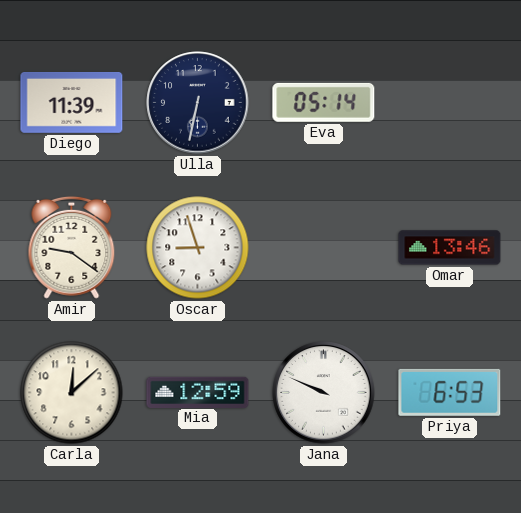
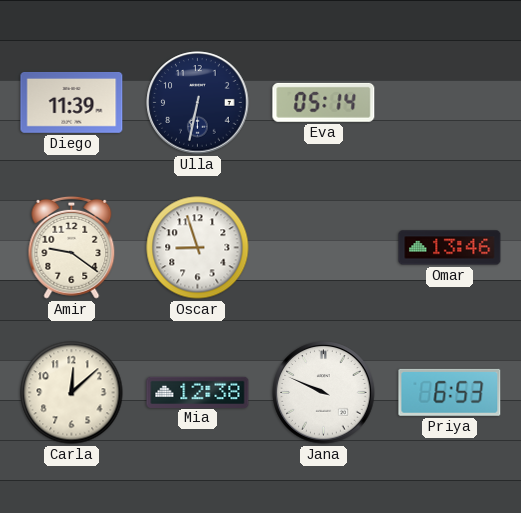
Mia: 12:59 -> 12:38
